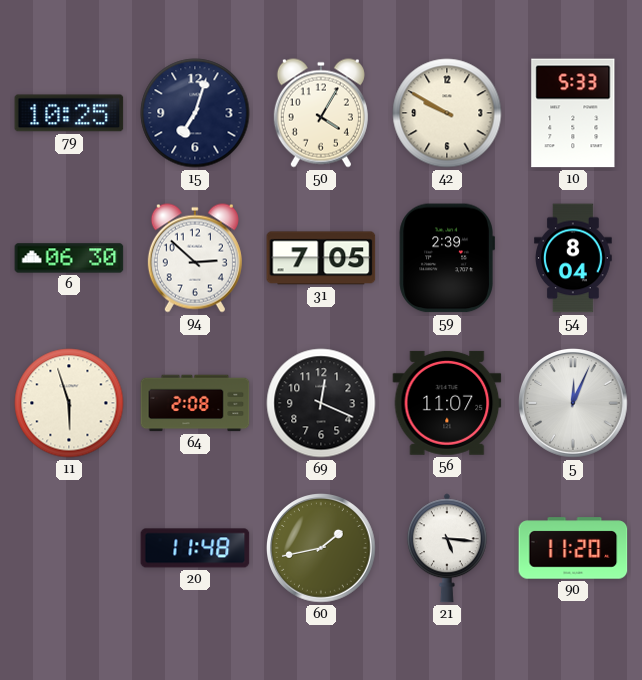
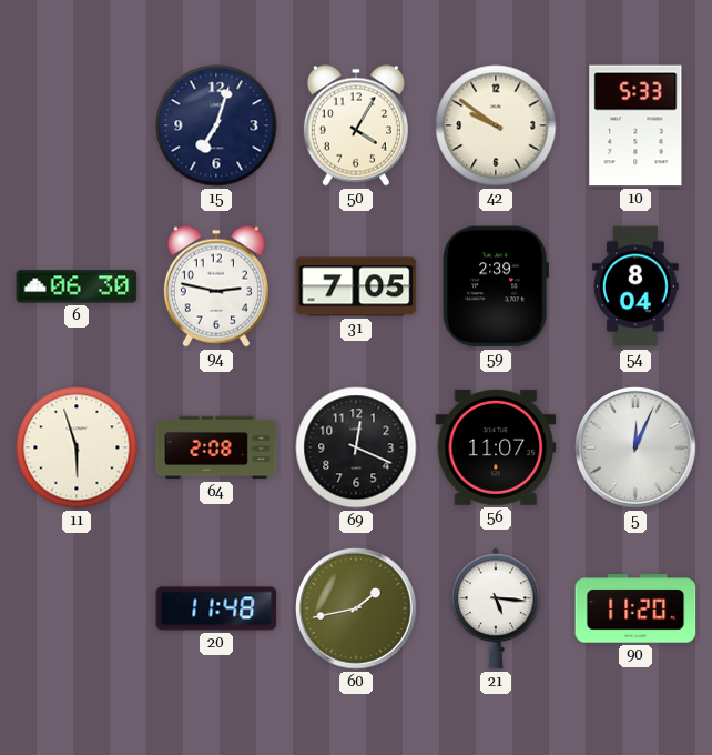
79: 10:25 -> none
42: 9:50 -> 9:51
94: 2:52 -> 2:47
